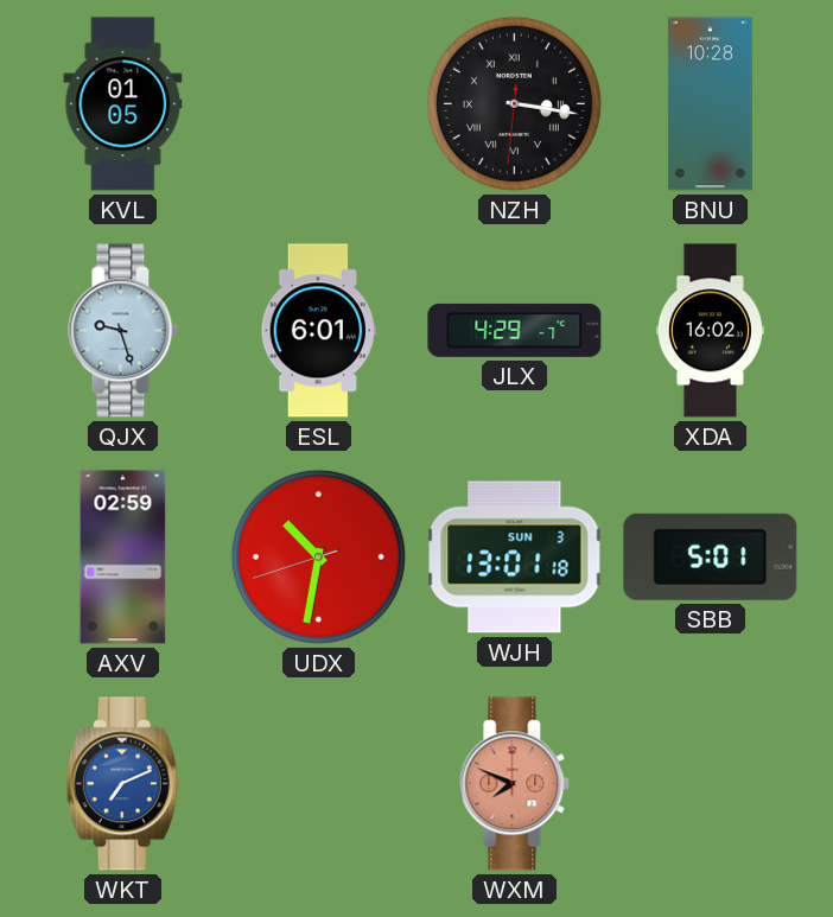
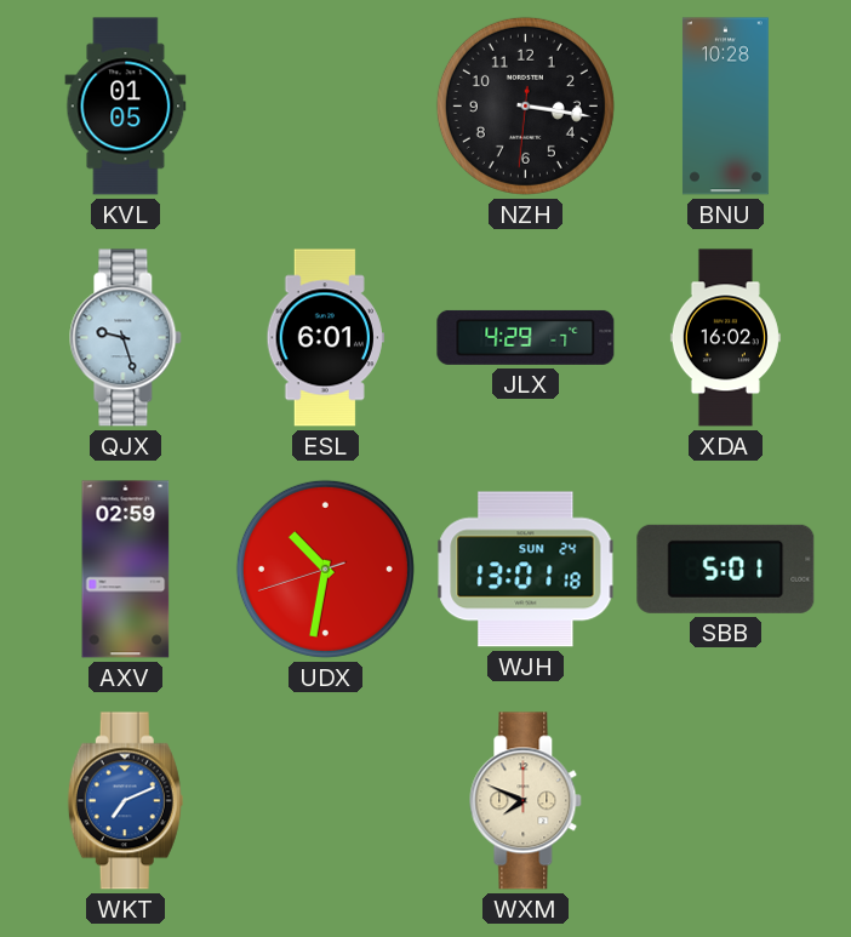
NZH numerals: Roman -> Arabic
WJH date: SUN 3 -> SUN 24
WXM dial: salmon -> cream
